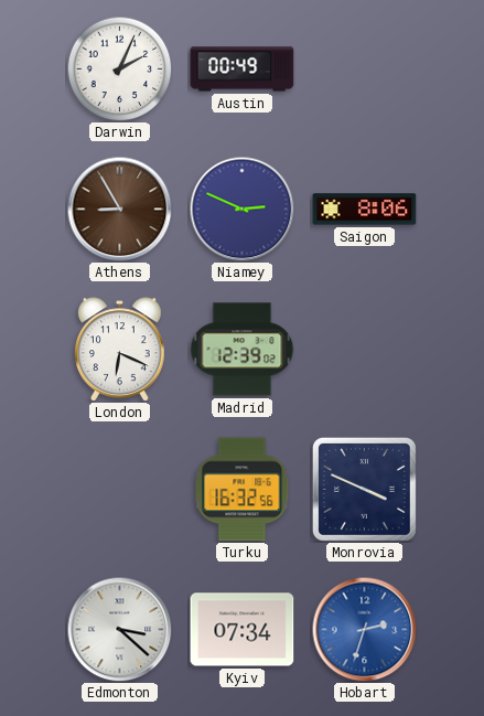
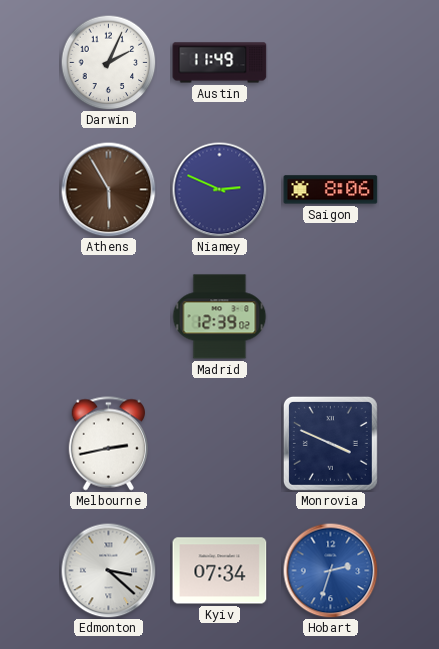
Austin: 00:49 -> 11:49
Athens: 8:55 -> 5:55
London: 6:19 -> none
Melbourne: none -> 2:43
Turku: 16:32 -> none
